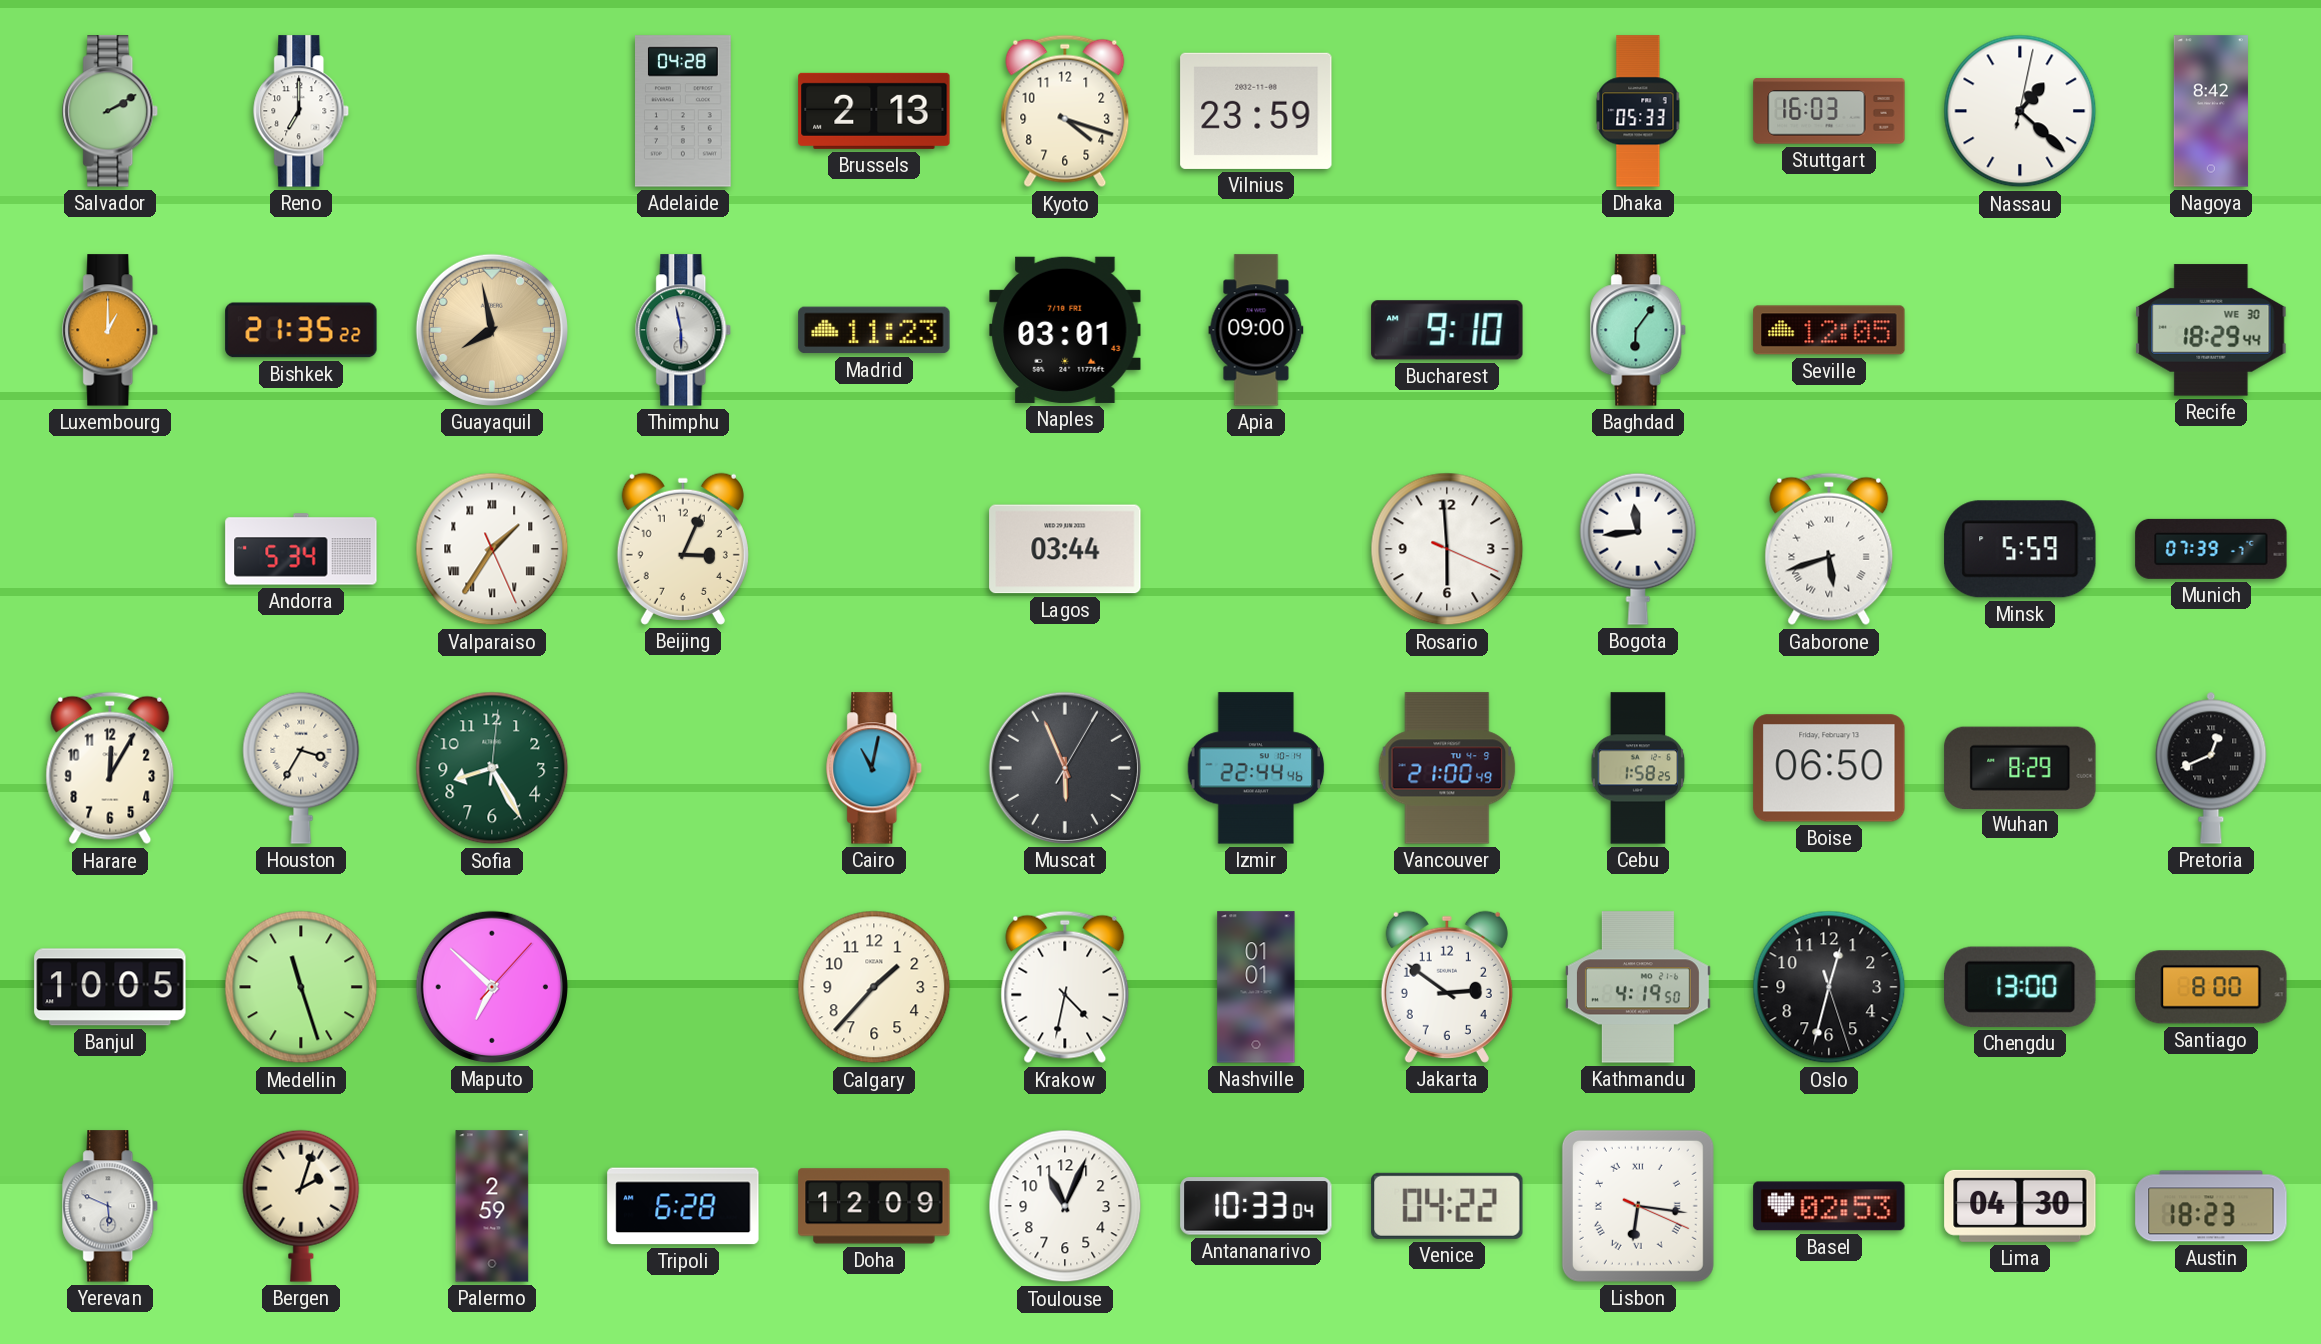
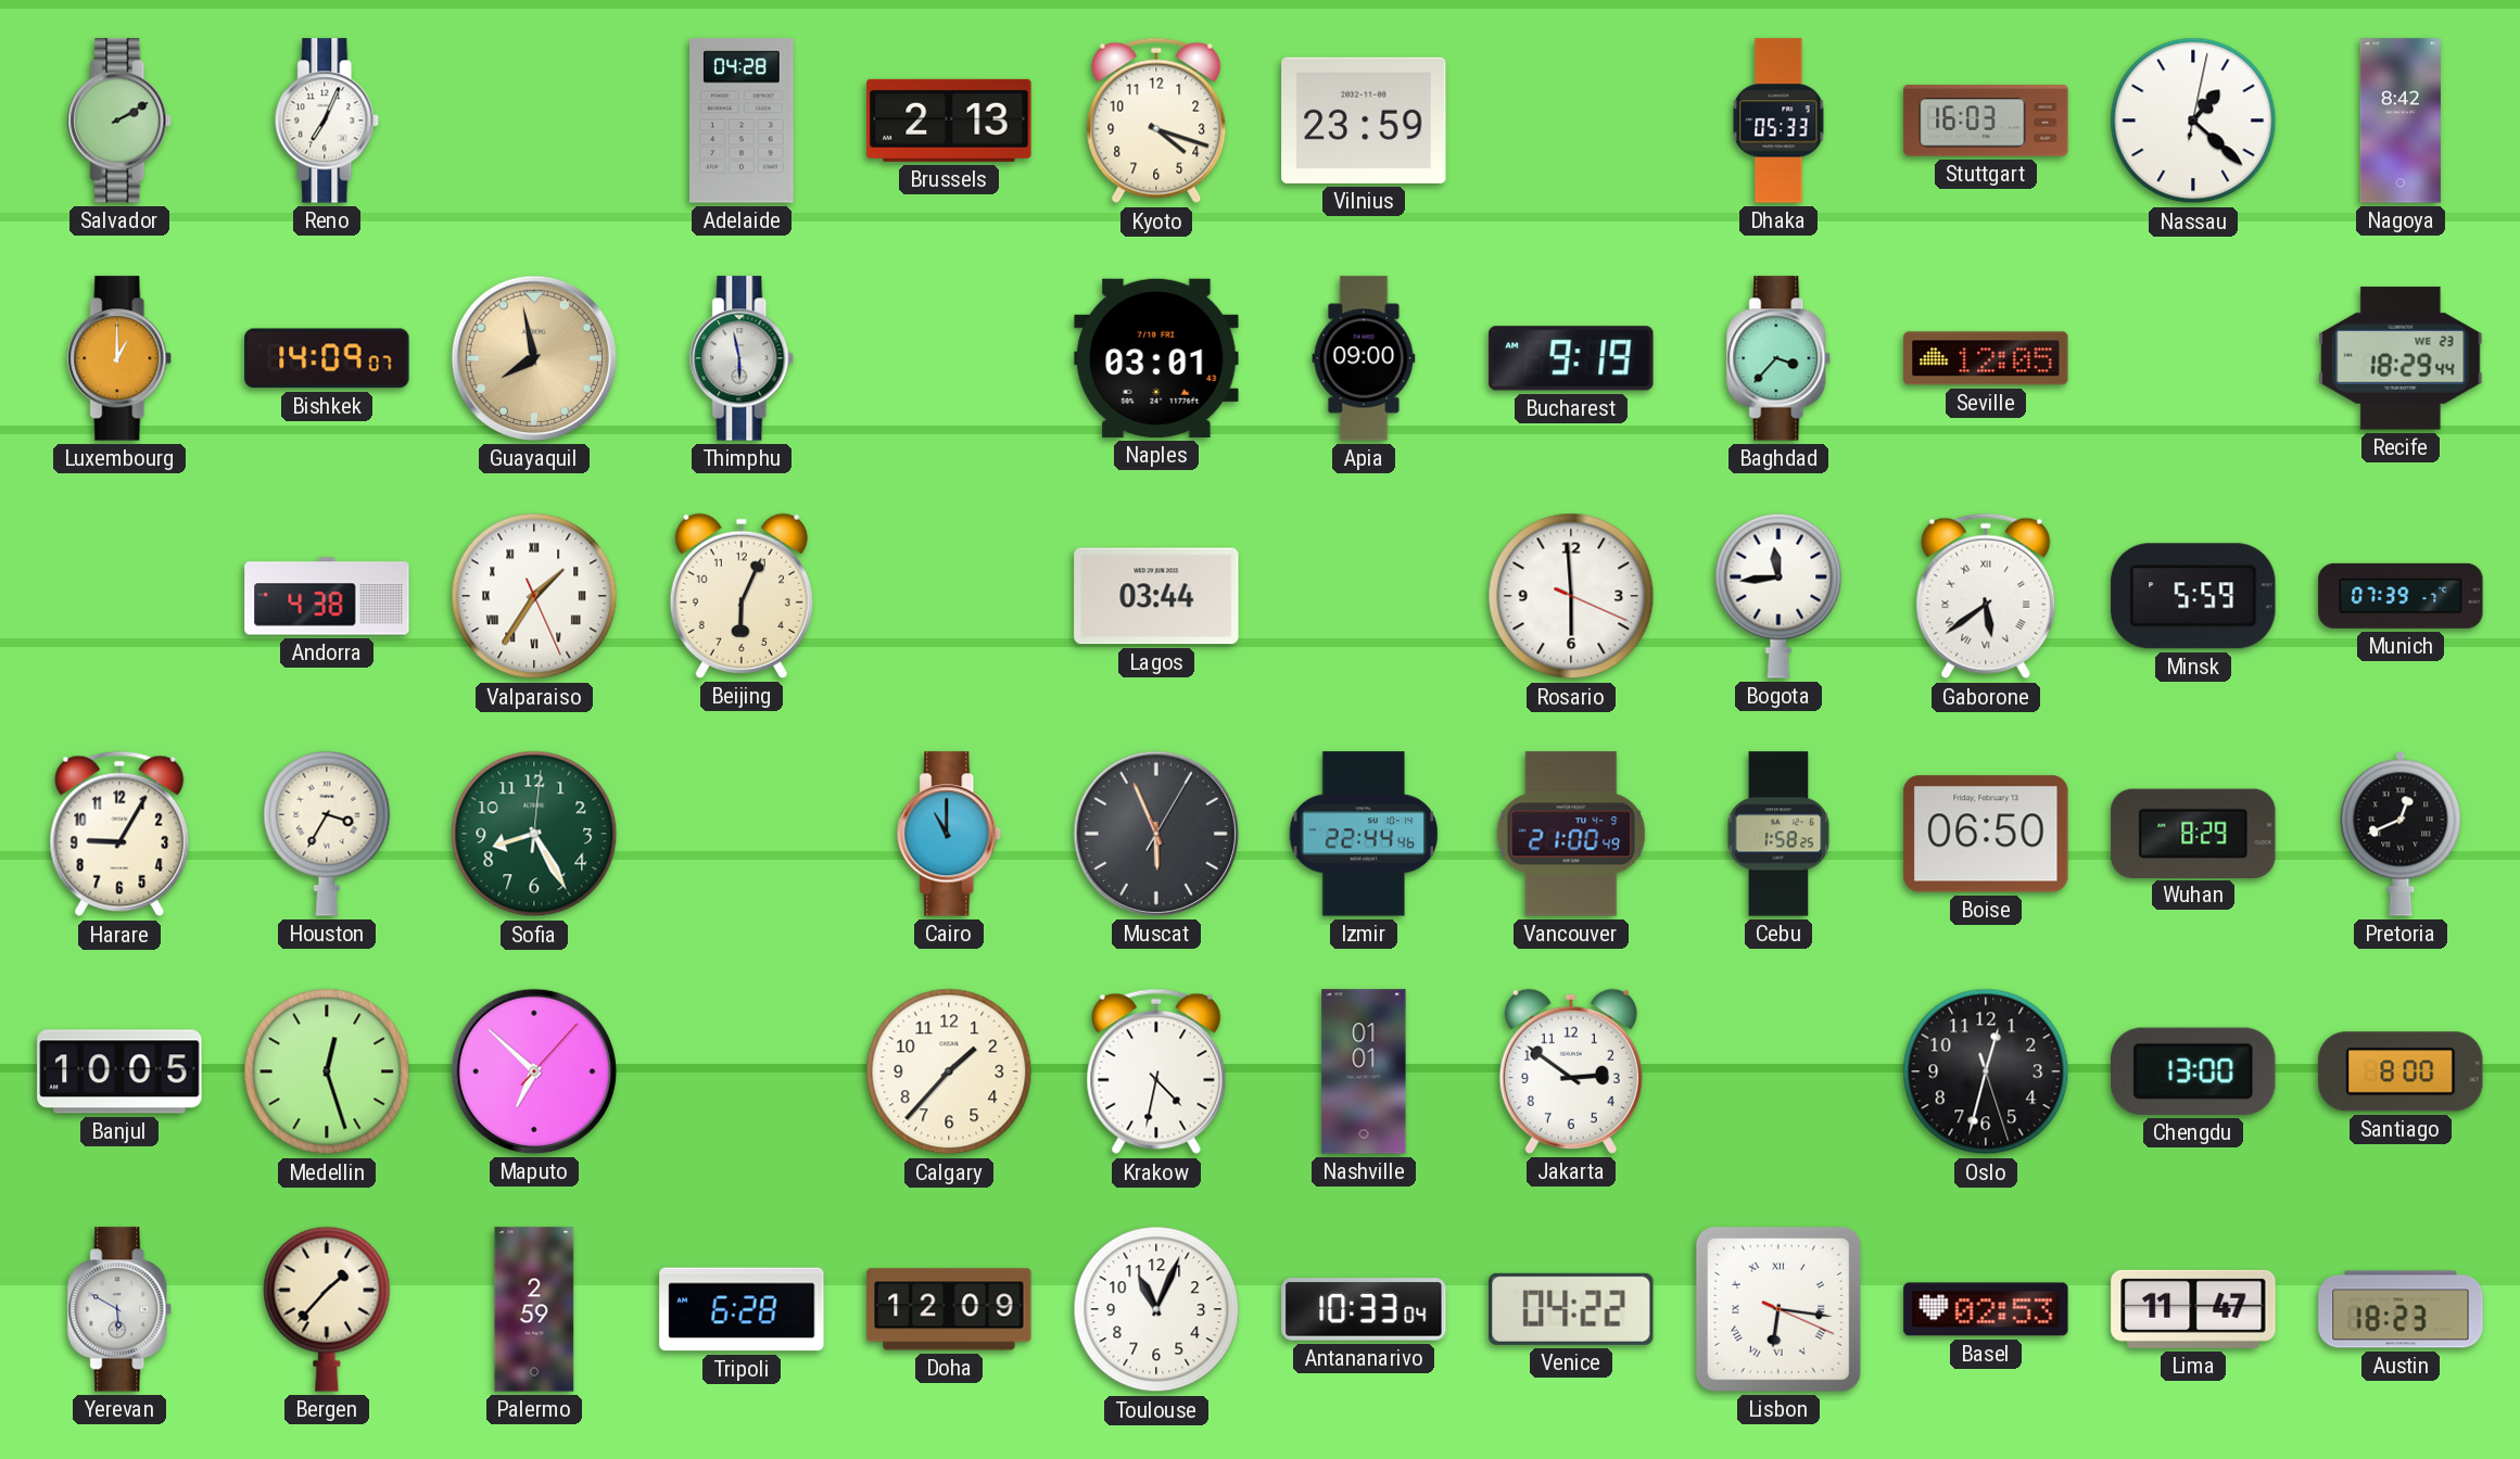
Reno: 7:00 -> 7:04
Bishkek: 21:35 -> 14:09
Madrid: 11:23 -> none
Bucharest: 9:10 -> 9:19
Baghdad: 6:06 -> 3:37
Recife date: WE 30 -> WE 23
Andorra: 5:34 -> 4:38
Beijing: 3:04 -> 6:04
Gaborone: 5:42 -> 5:39
Harare: 12:05 -> 9:05
Cairo: 11:02 -> 11:00
Medellin: 11:27 -> 12:27
Kathmandu: 4:19 -> none
Yerevan: 5:49 -> 5:50
Bergen: 2:03 -> 1:37
Lima: 04:30 -> 11:47
